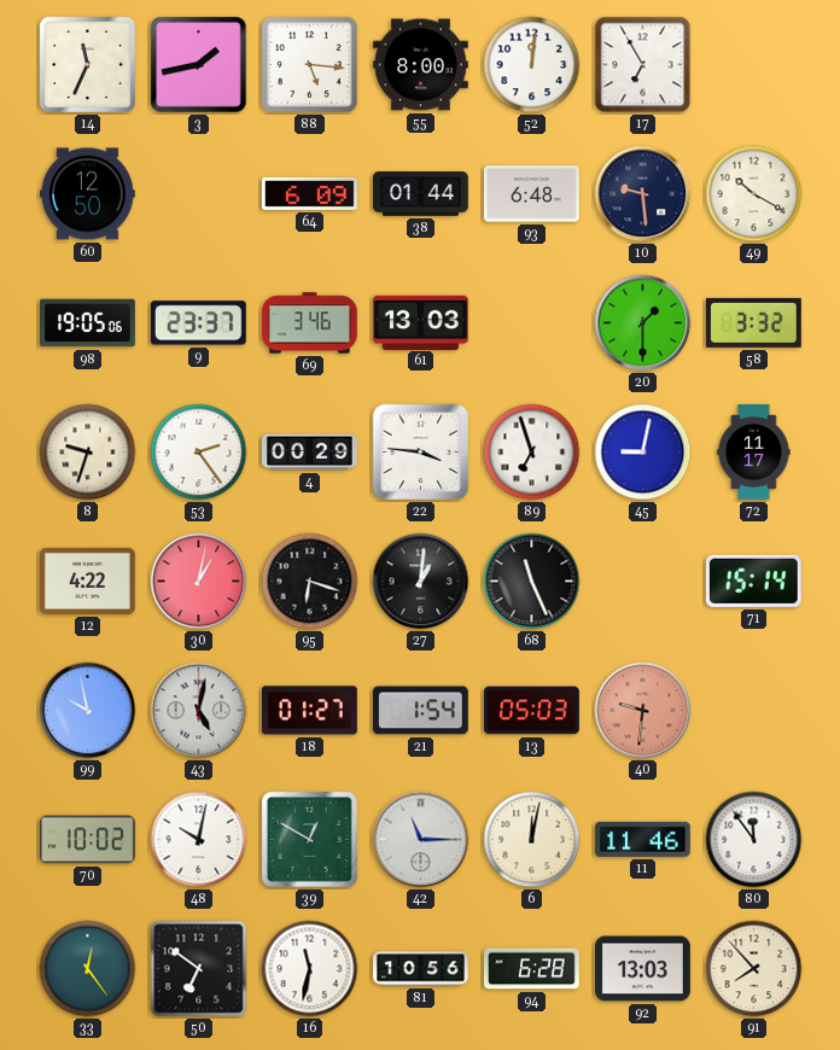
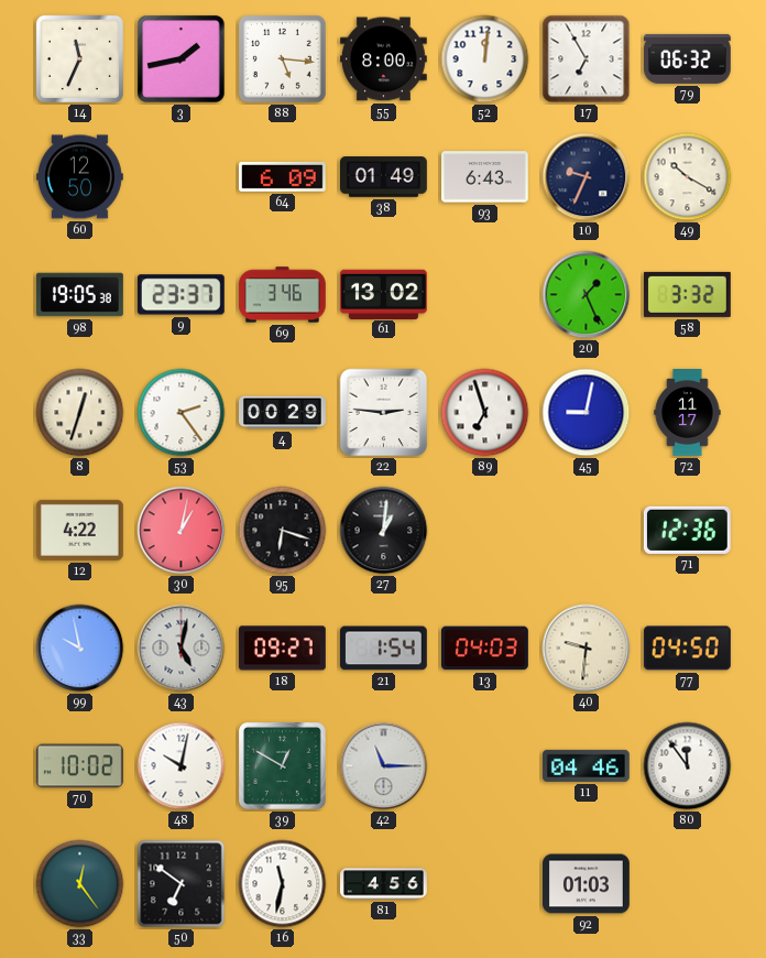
79: none -> 06:32
38: 01:44 -> 01:49
93: 6:48 -> 6:43
10: 9:29 -> 9:34
98: 19:05:06 -> 19:05:38
61: 13:03 -> 13:02
20: 1:30 -> 1:26
8: 9:33 -> 12:33
22: 3:46 -> 2:46
68: 11:26 -> none
71: 15:14 -> 12:36
18: 01:27 -> 09:27
13: 05:03 -> 04:03
40 dial: salmon -> cream
77: none -> 04:50
6: 12:02 -> none
11: 11:46 -> 04:46
81: 10:56 -> 4:56
94: 6:28 -> none
92: 13:03 -> 01:03
91: 7:53 -> none
